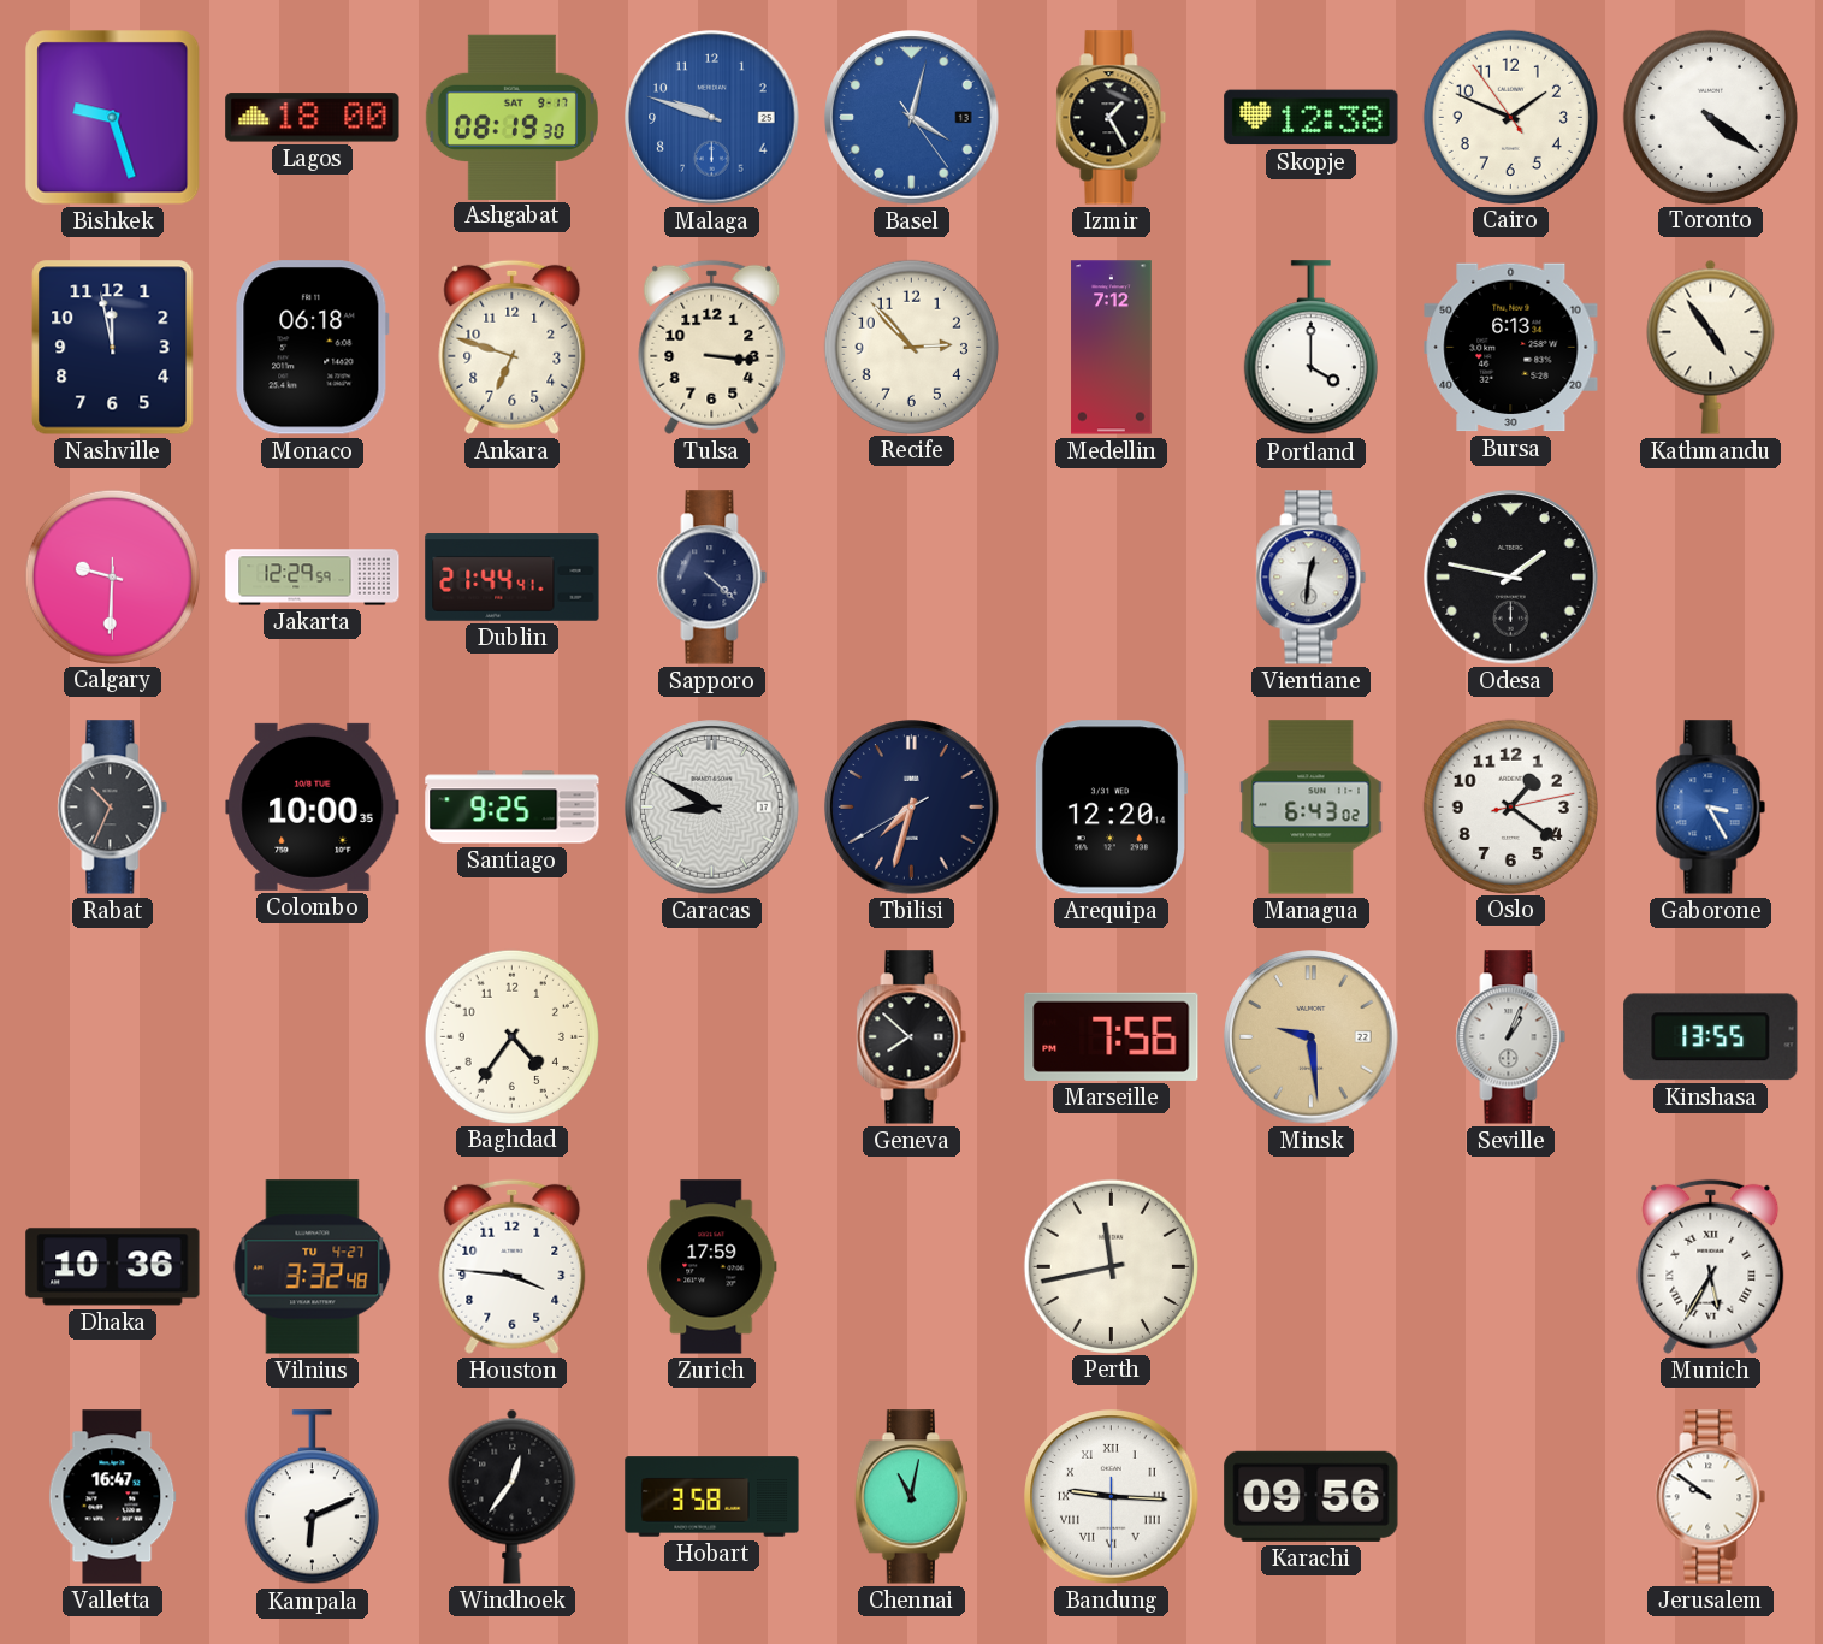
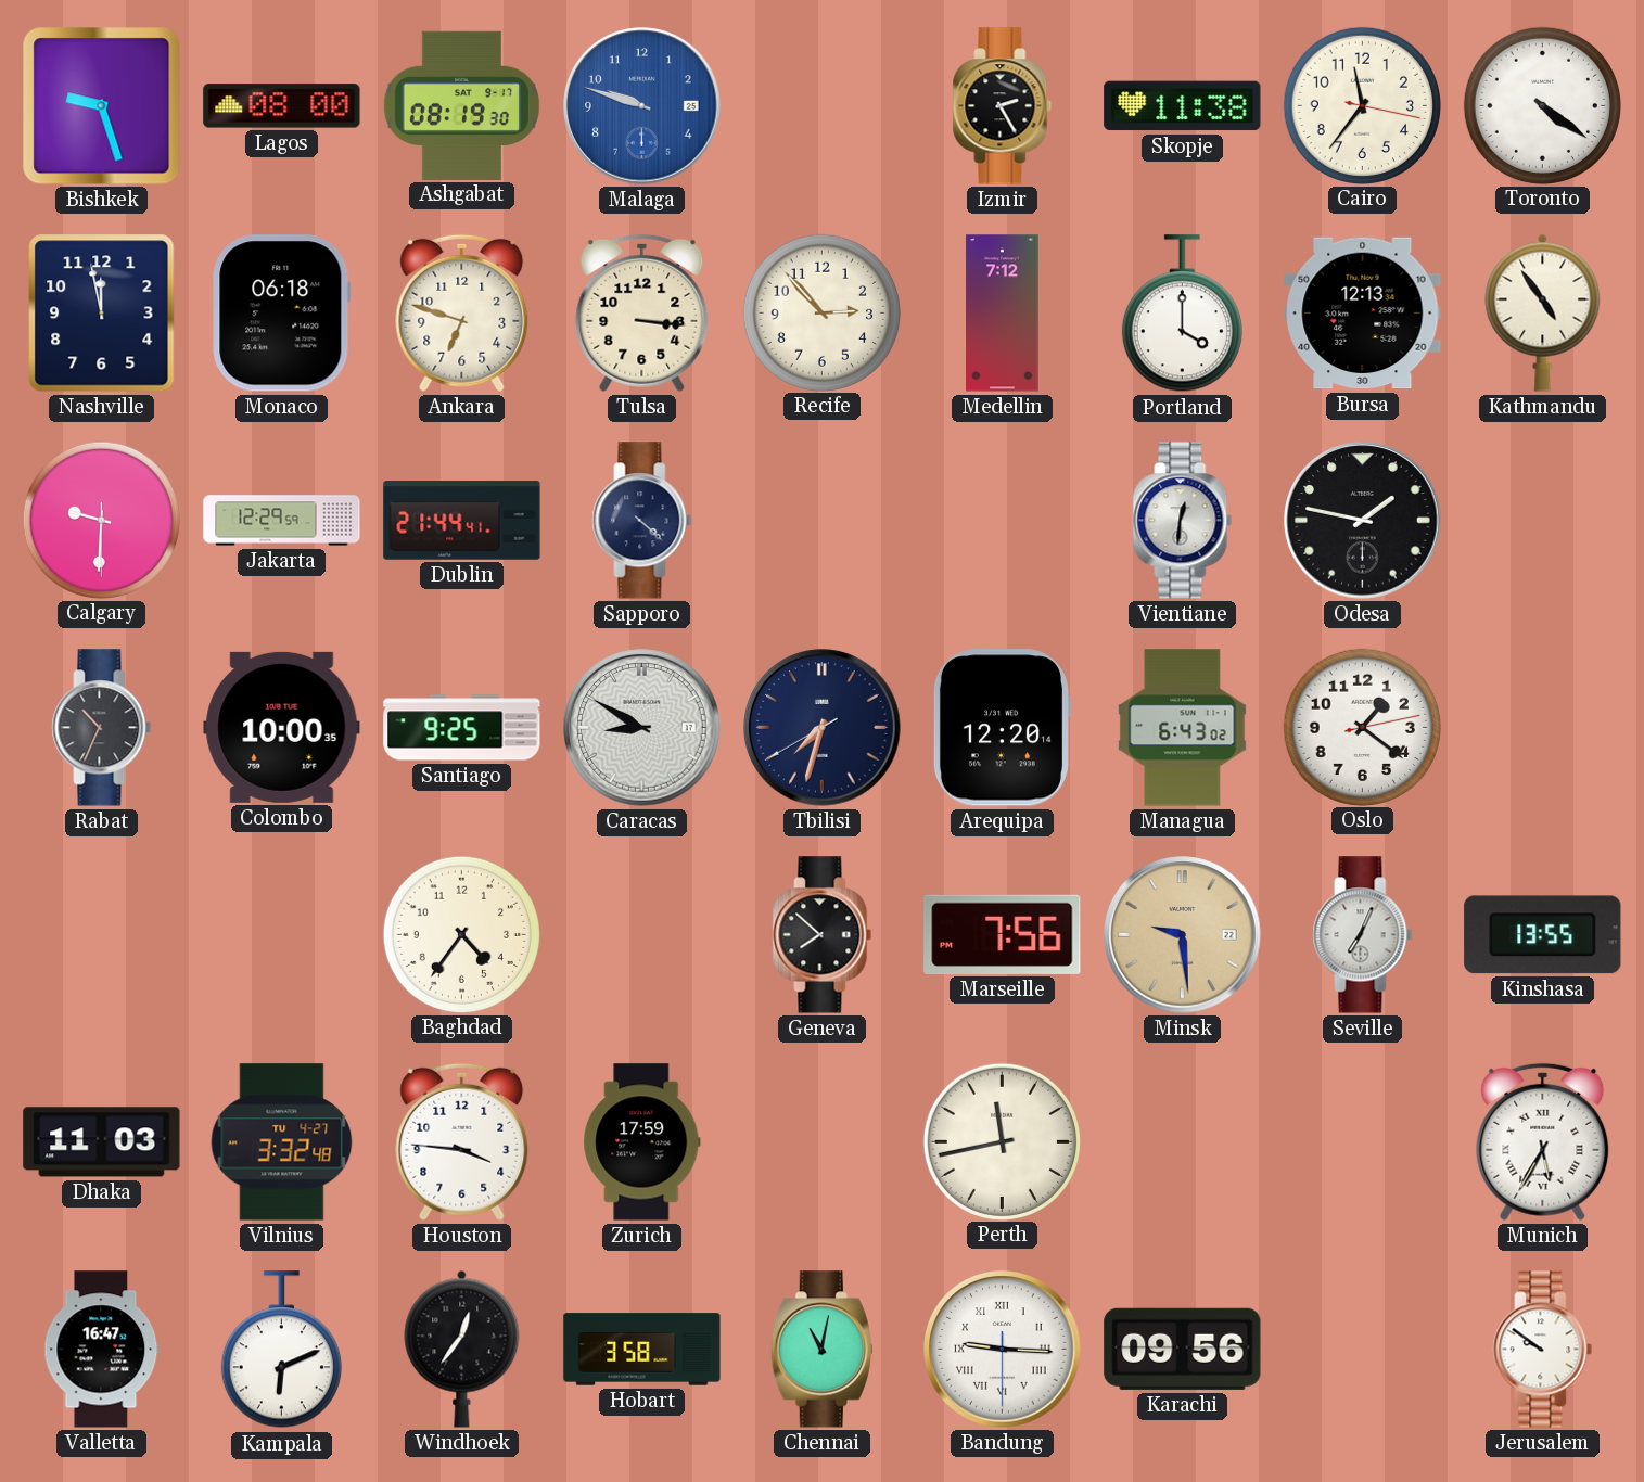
Lagos: 18:00 -> 08:00
Basel: 4:02 -> none
Izmir: 1:25 -> 2:25
Skopje: 12:38 -> 11:38
Cairo: 1:48 -> 11:36
Bursa: 6:13 -> 12:13
Gaborone: 3:25 -> none
Seville: 1:04 -> 7:04
Dhaka: 10:36 -> 11:03
